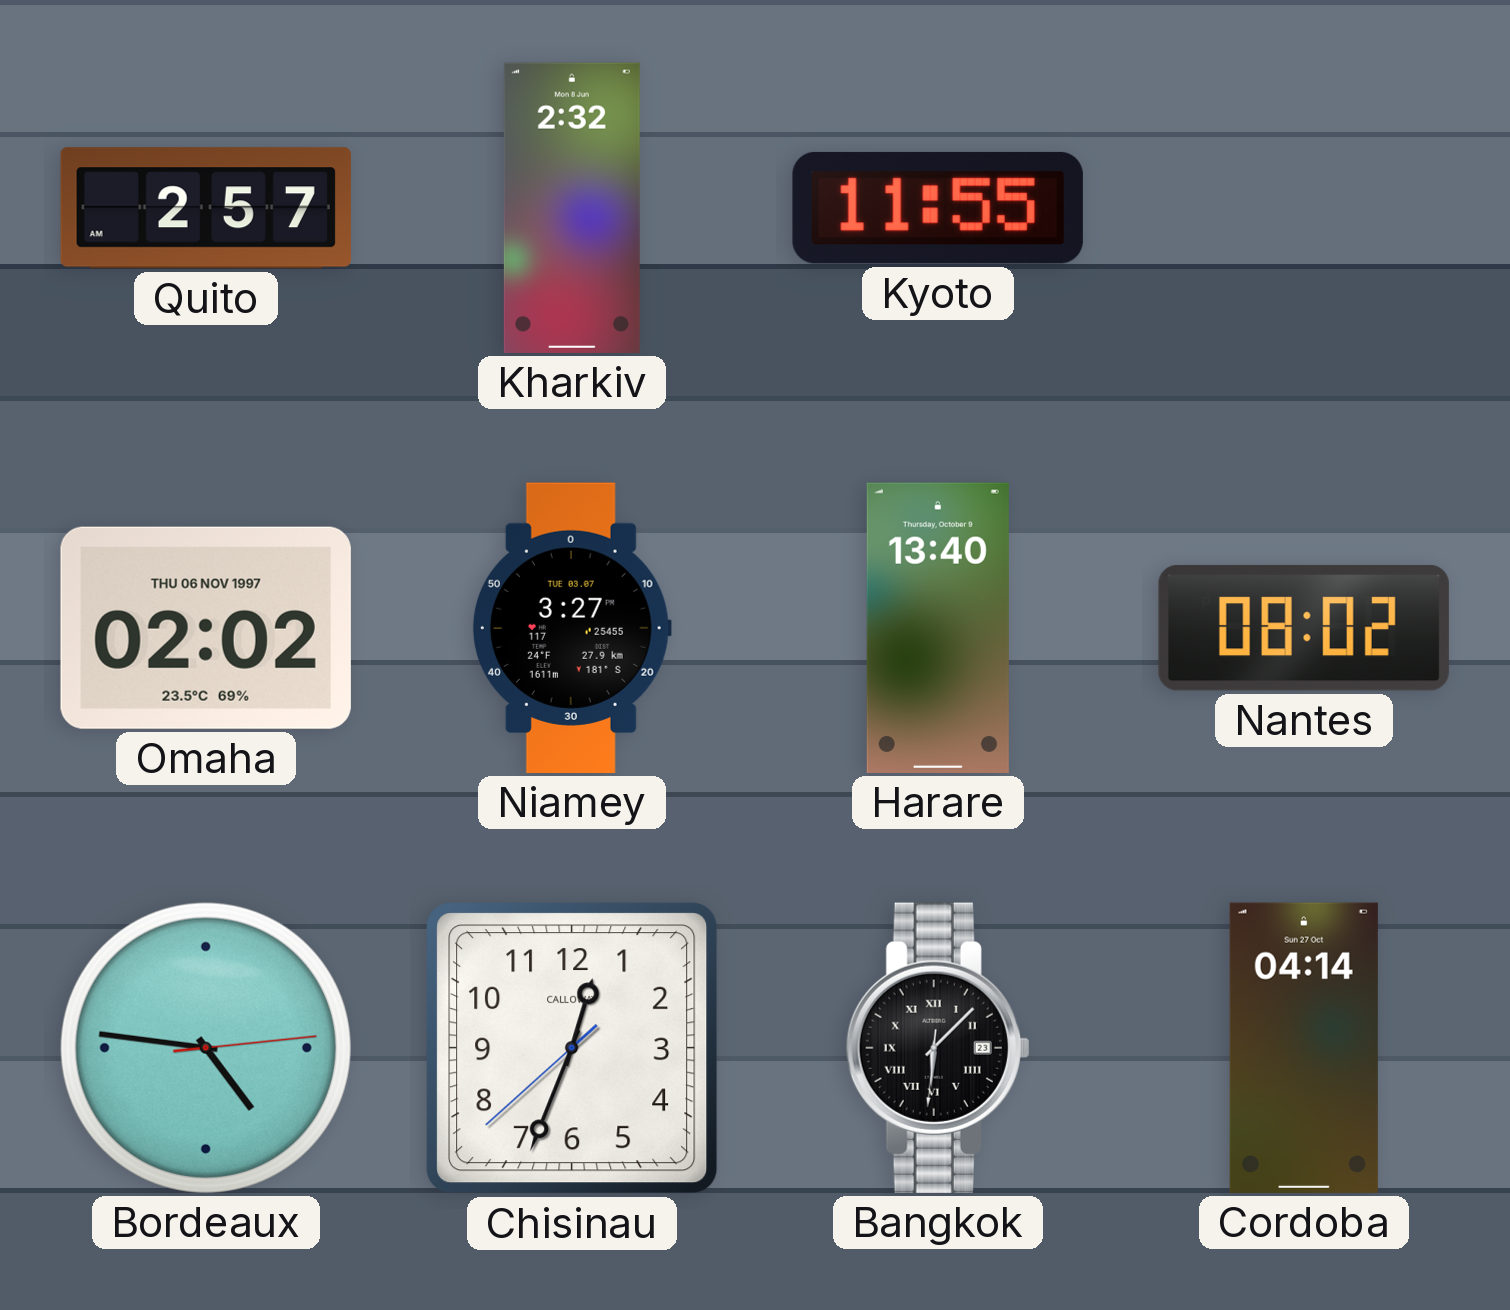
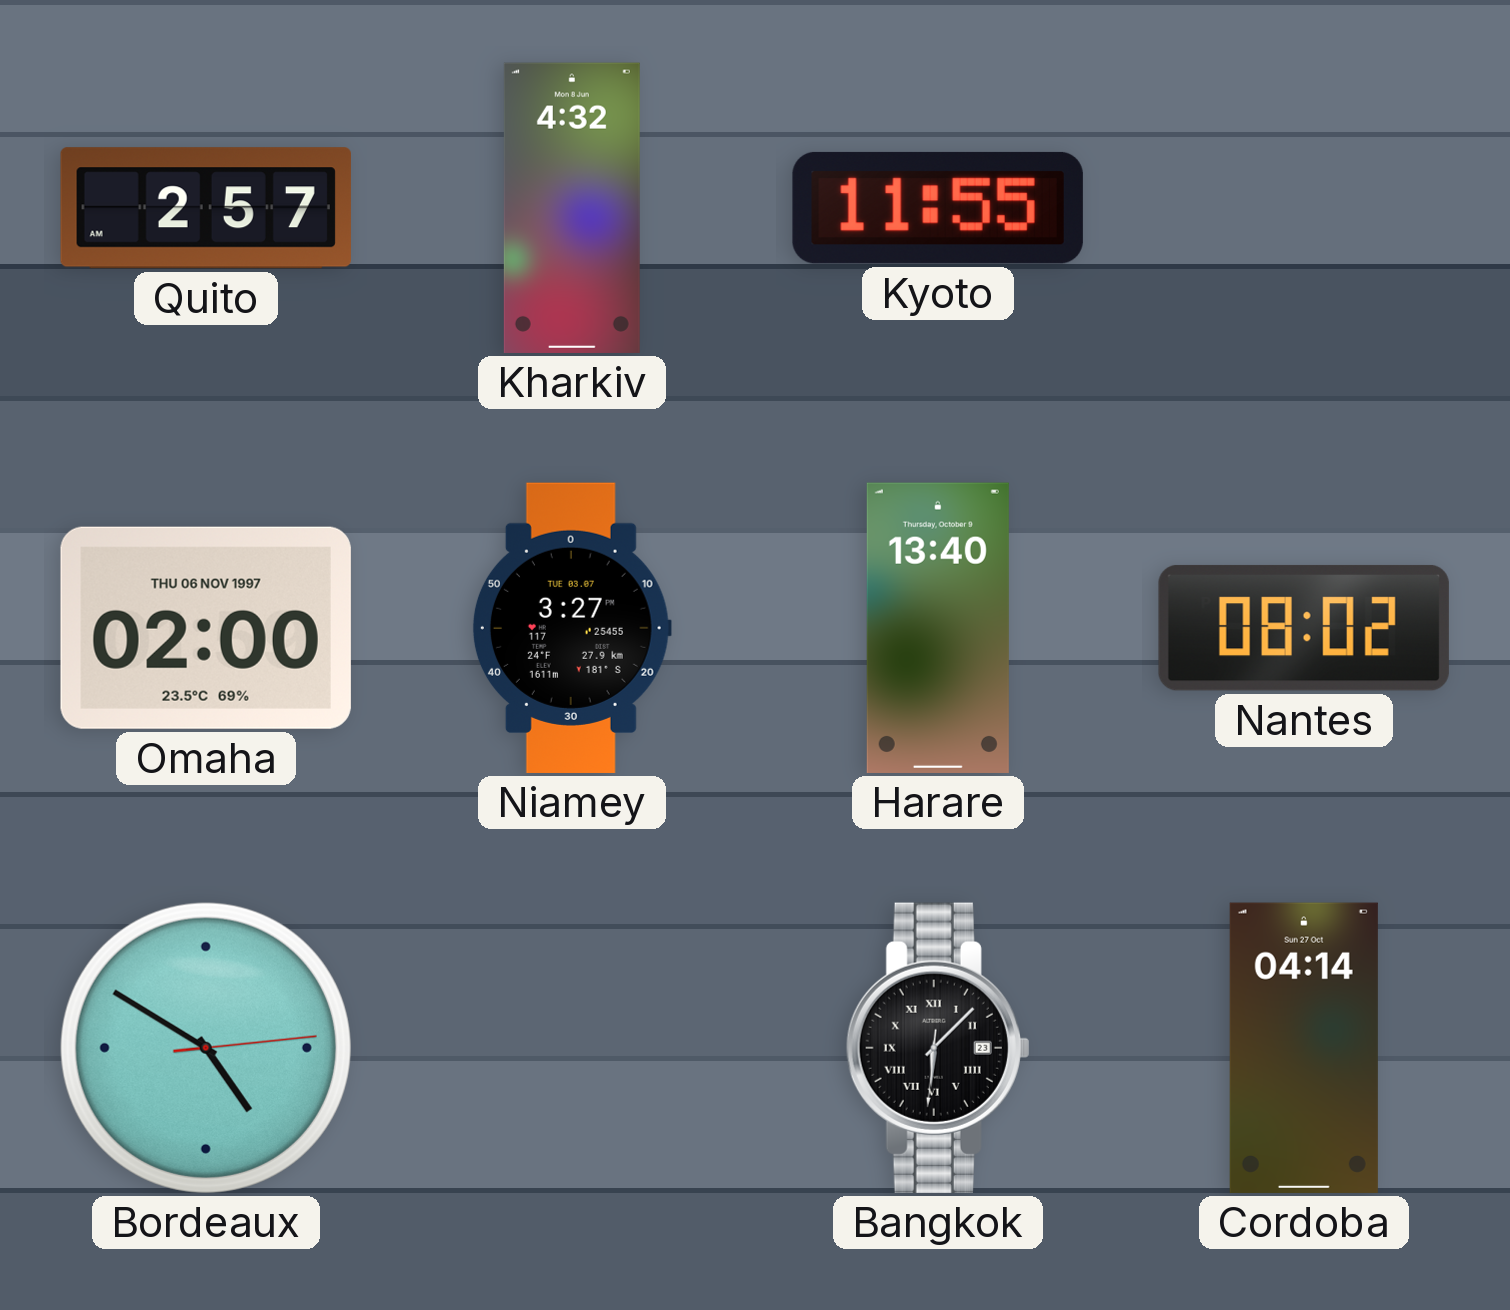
Kharkiv: 2:32 -> 4:32
Omaha: 02:02 -> 02:00
Bordeaux: 4:46 -> 4:50
Chisinau: 12:33 -> none
